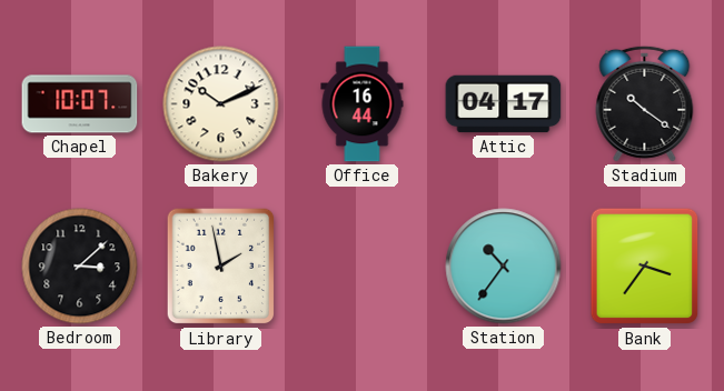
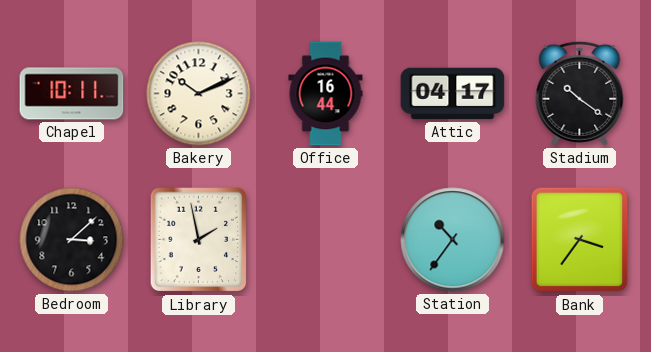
Chapel: 10:07 -> 10:11
